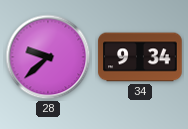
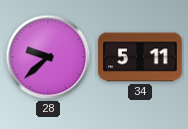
34: 9:34 -> 5:11
